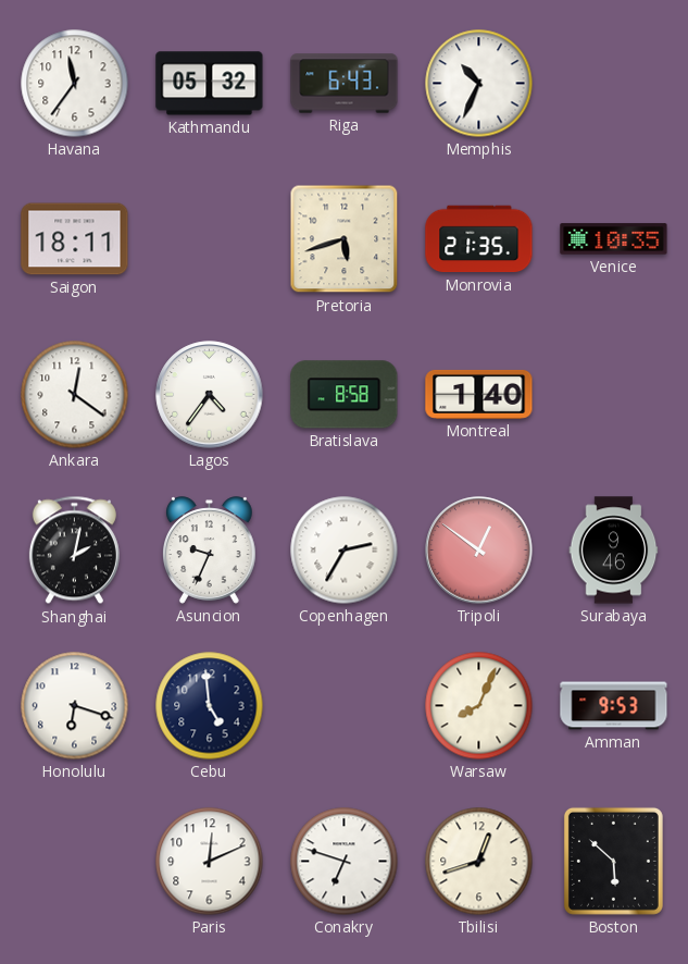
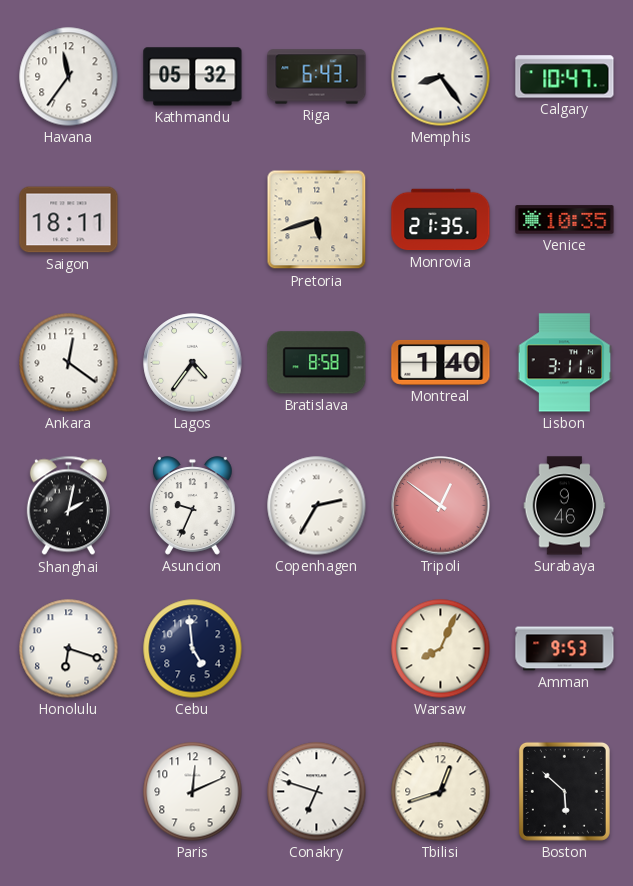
Memphis: 10:34 -> 8:24
Calgary: none -> 10:47
Lisbon: none -> 3:11
